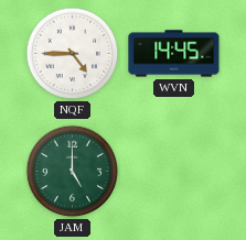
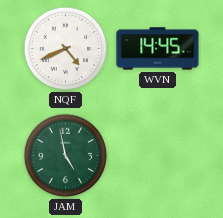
NQF: 4:45 -> 4:41
JAM: 5:00 -> 4:58
